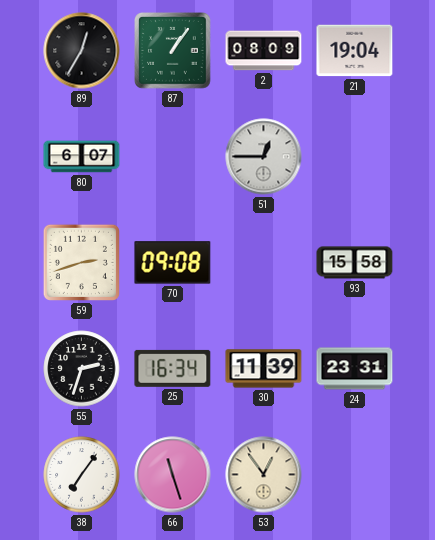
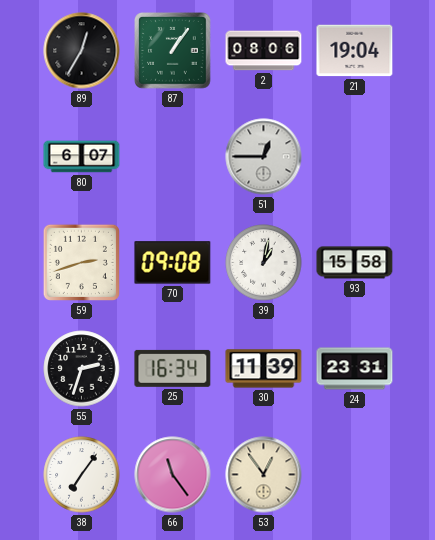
2: 08:09 -> 08:06
39: none -> 1:02
66: 11:27 -> 11:24
